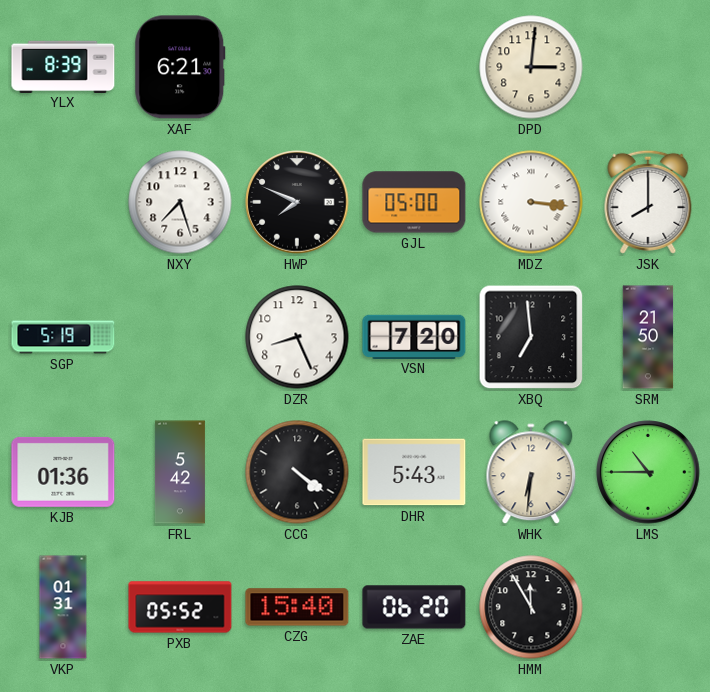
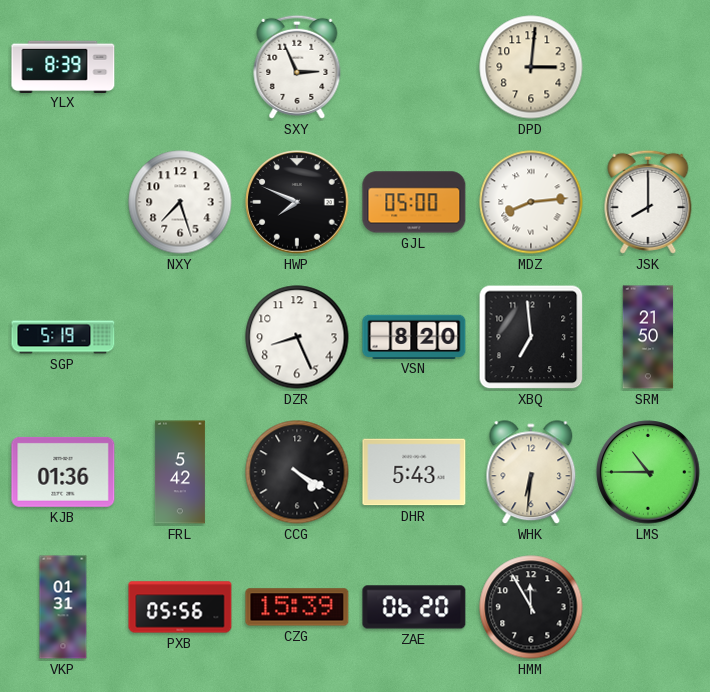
XAF: 6:21 -> none
SXY: none -> 2:56
MDZ: 3:16 -> 8:14
VSN: 7:20 -> 8:20
CCG: 4:21 -> 4:20
PXB: 05:52 -> 05:56
CZG: 15:40 -> 15:39
